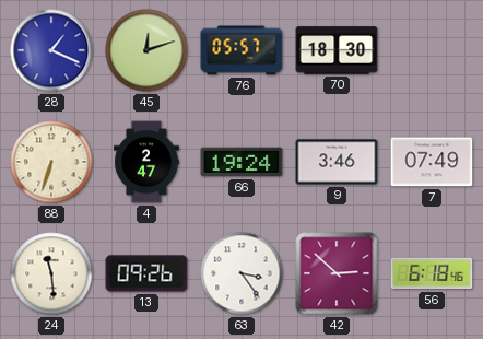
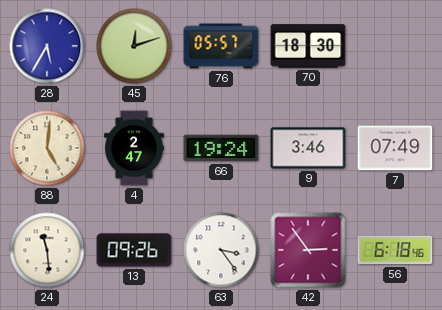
28: 1:19 -> 5:35
88: 6:33 -> 5:01
42: 2:52 -> 2:54
